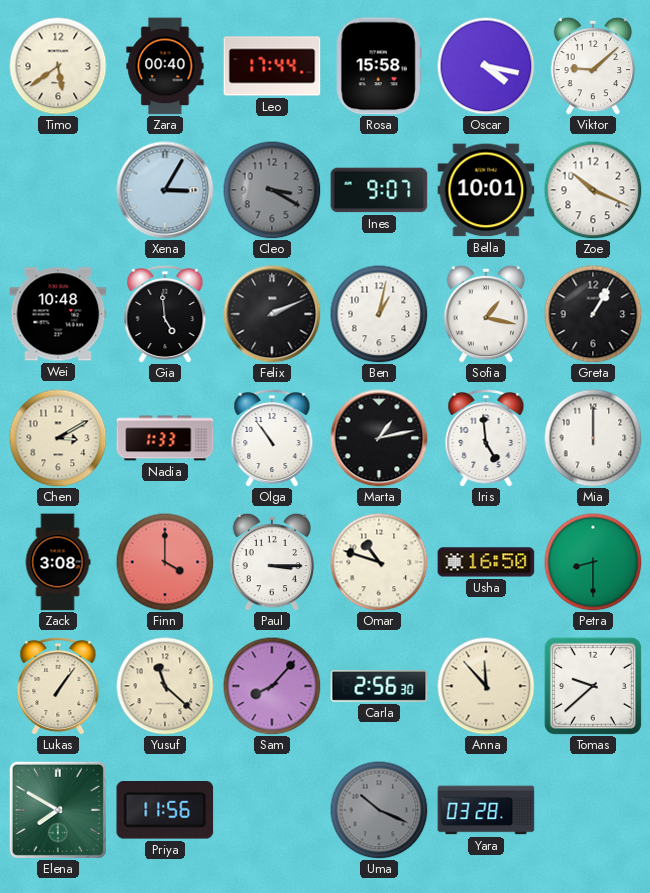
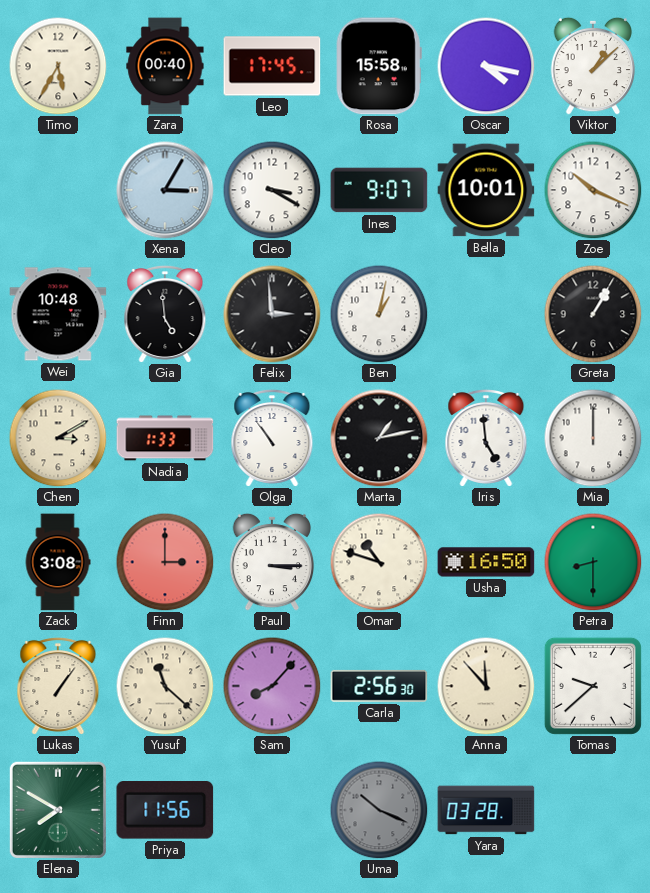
Timo: 5:39 -> 5:35
Leo: 17:44 -> 17:45
Viktor: 9:08 -> 1:08
Cleo dial: grey -> white
Felix: 2:11 -> 2:59
Sofia: 1:17 -> none
Finn: 4:00 -> 3:00
